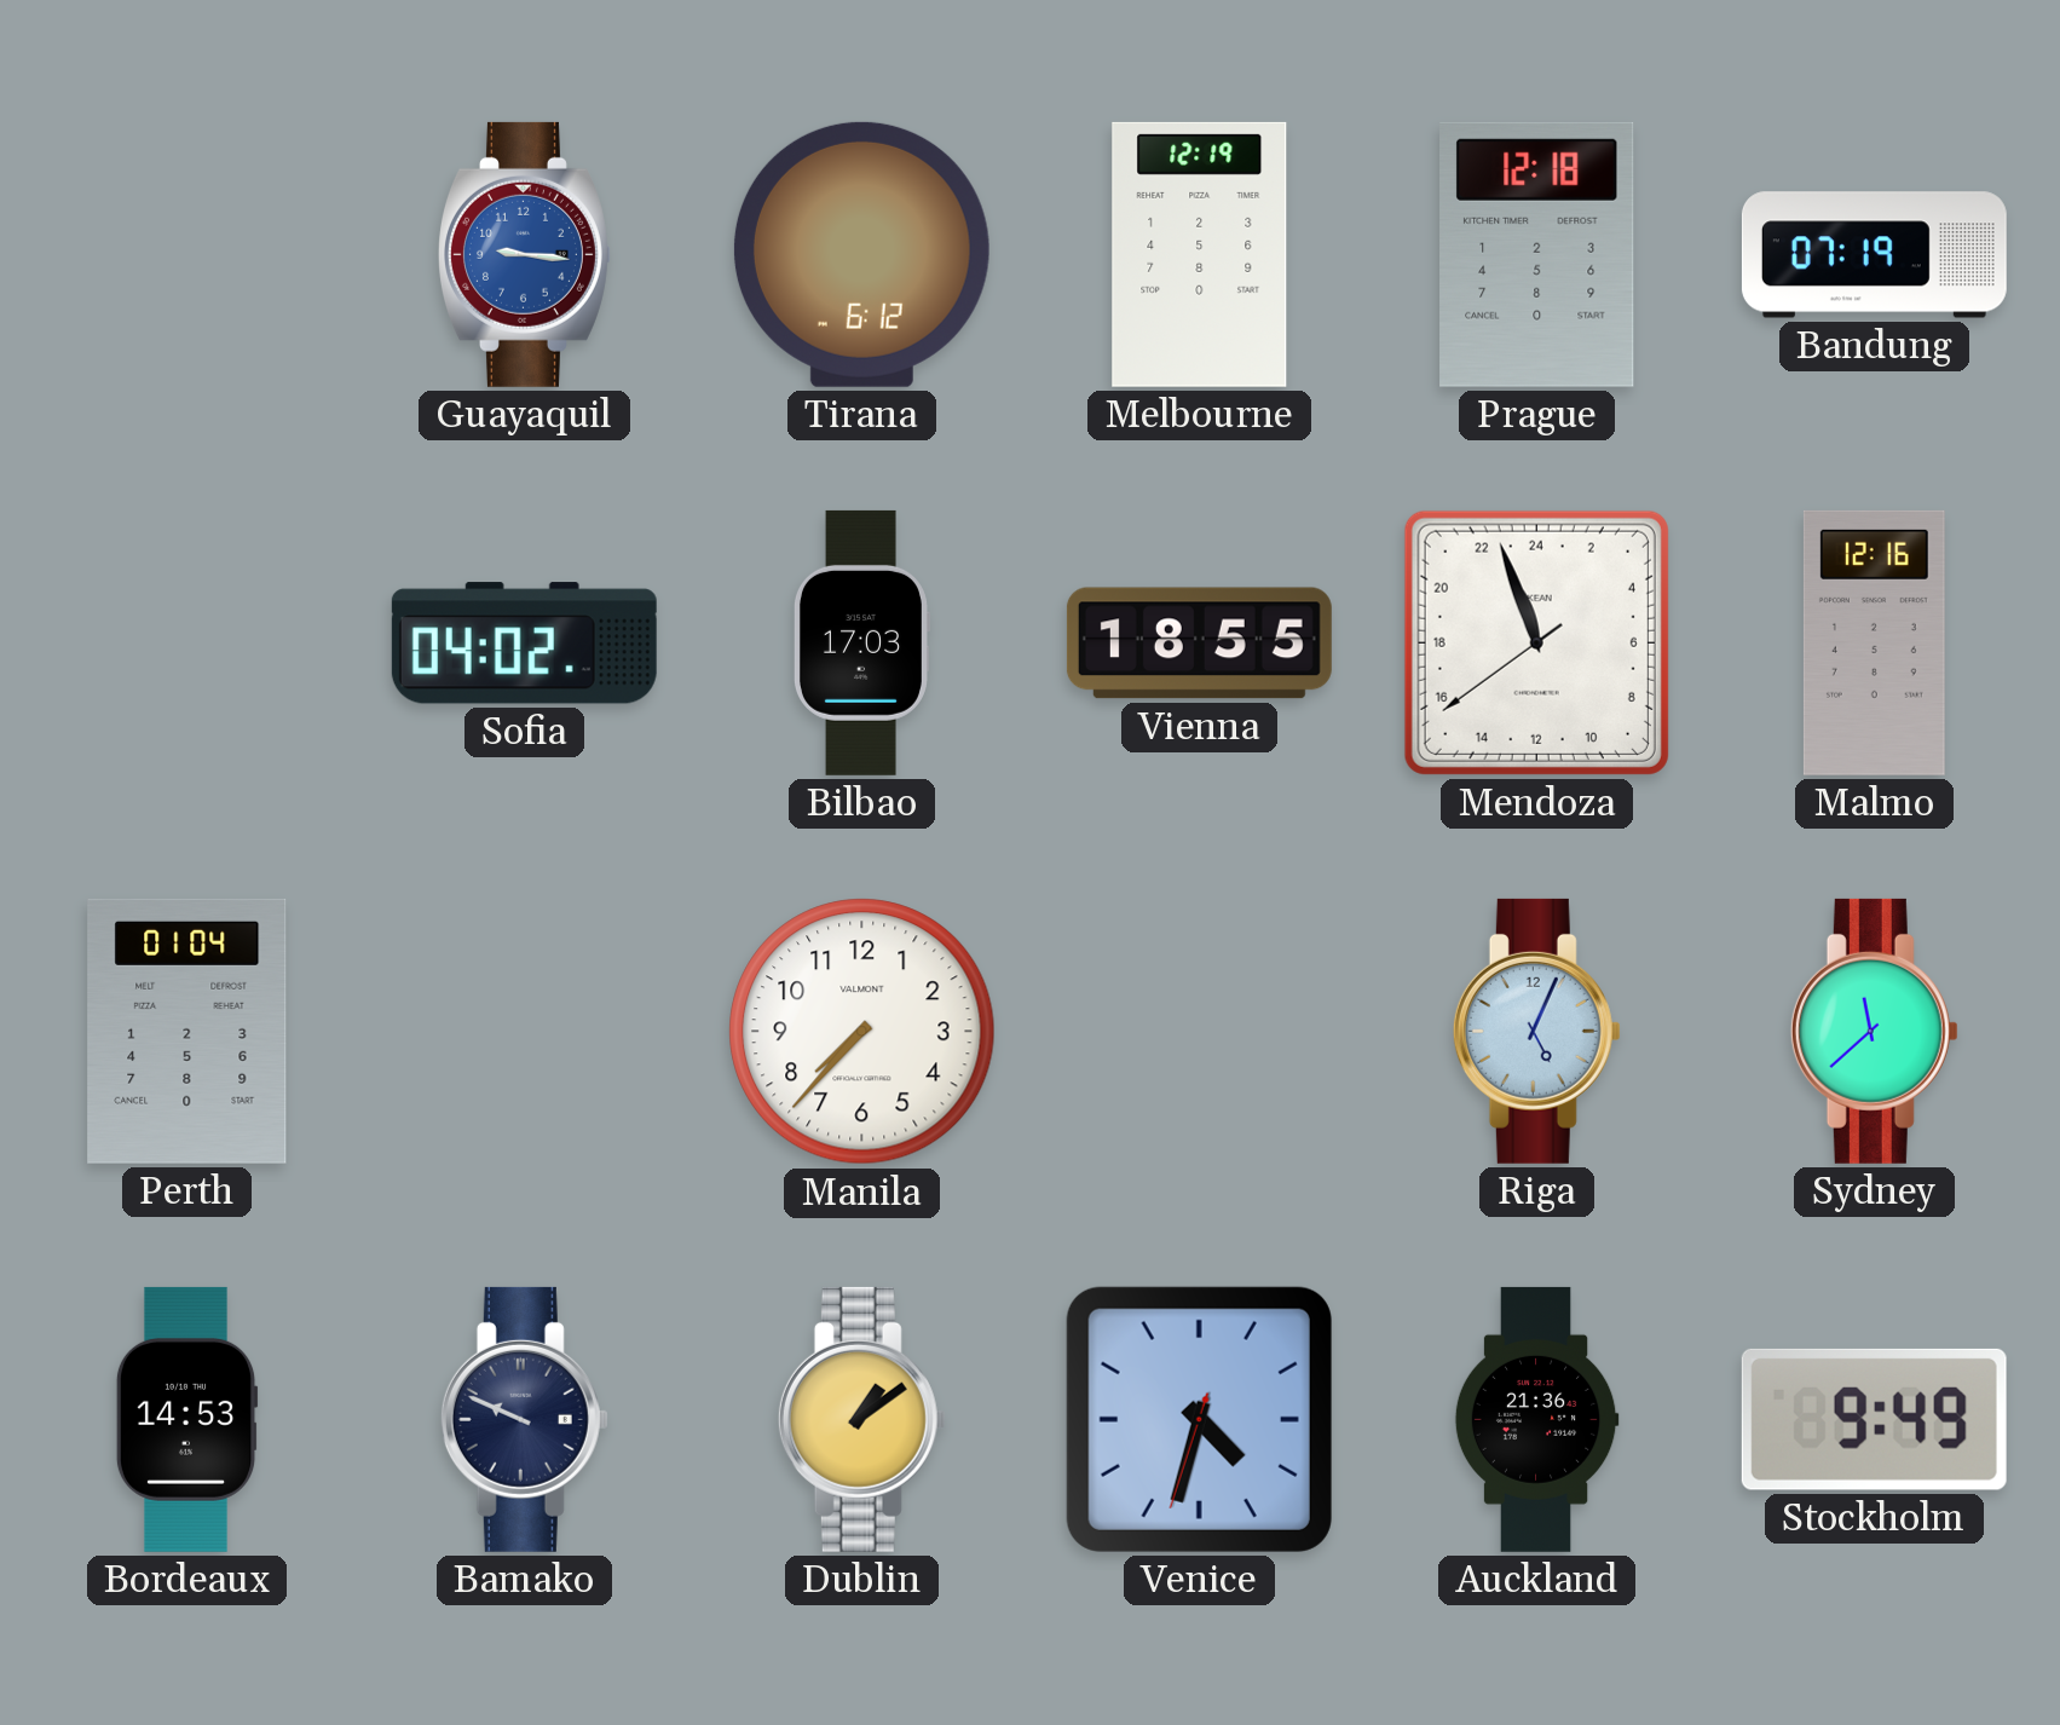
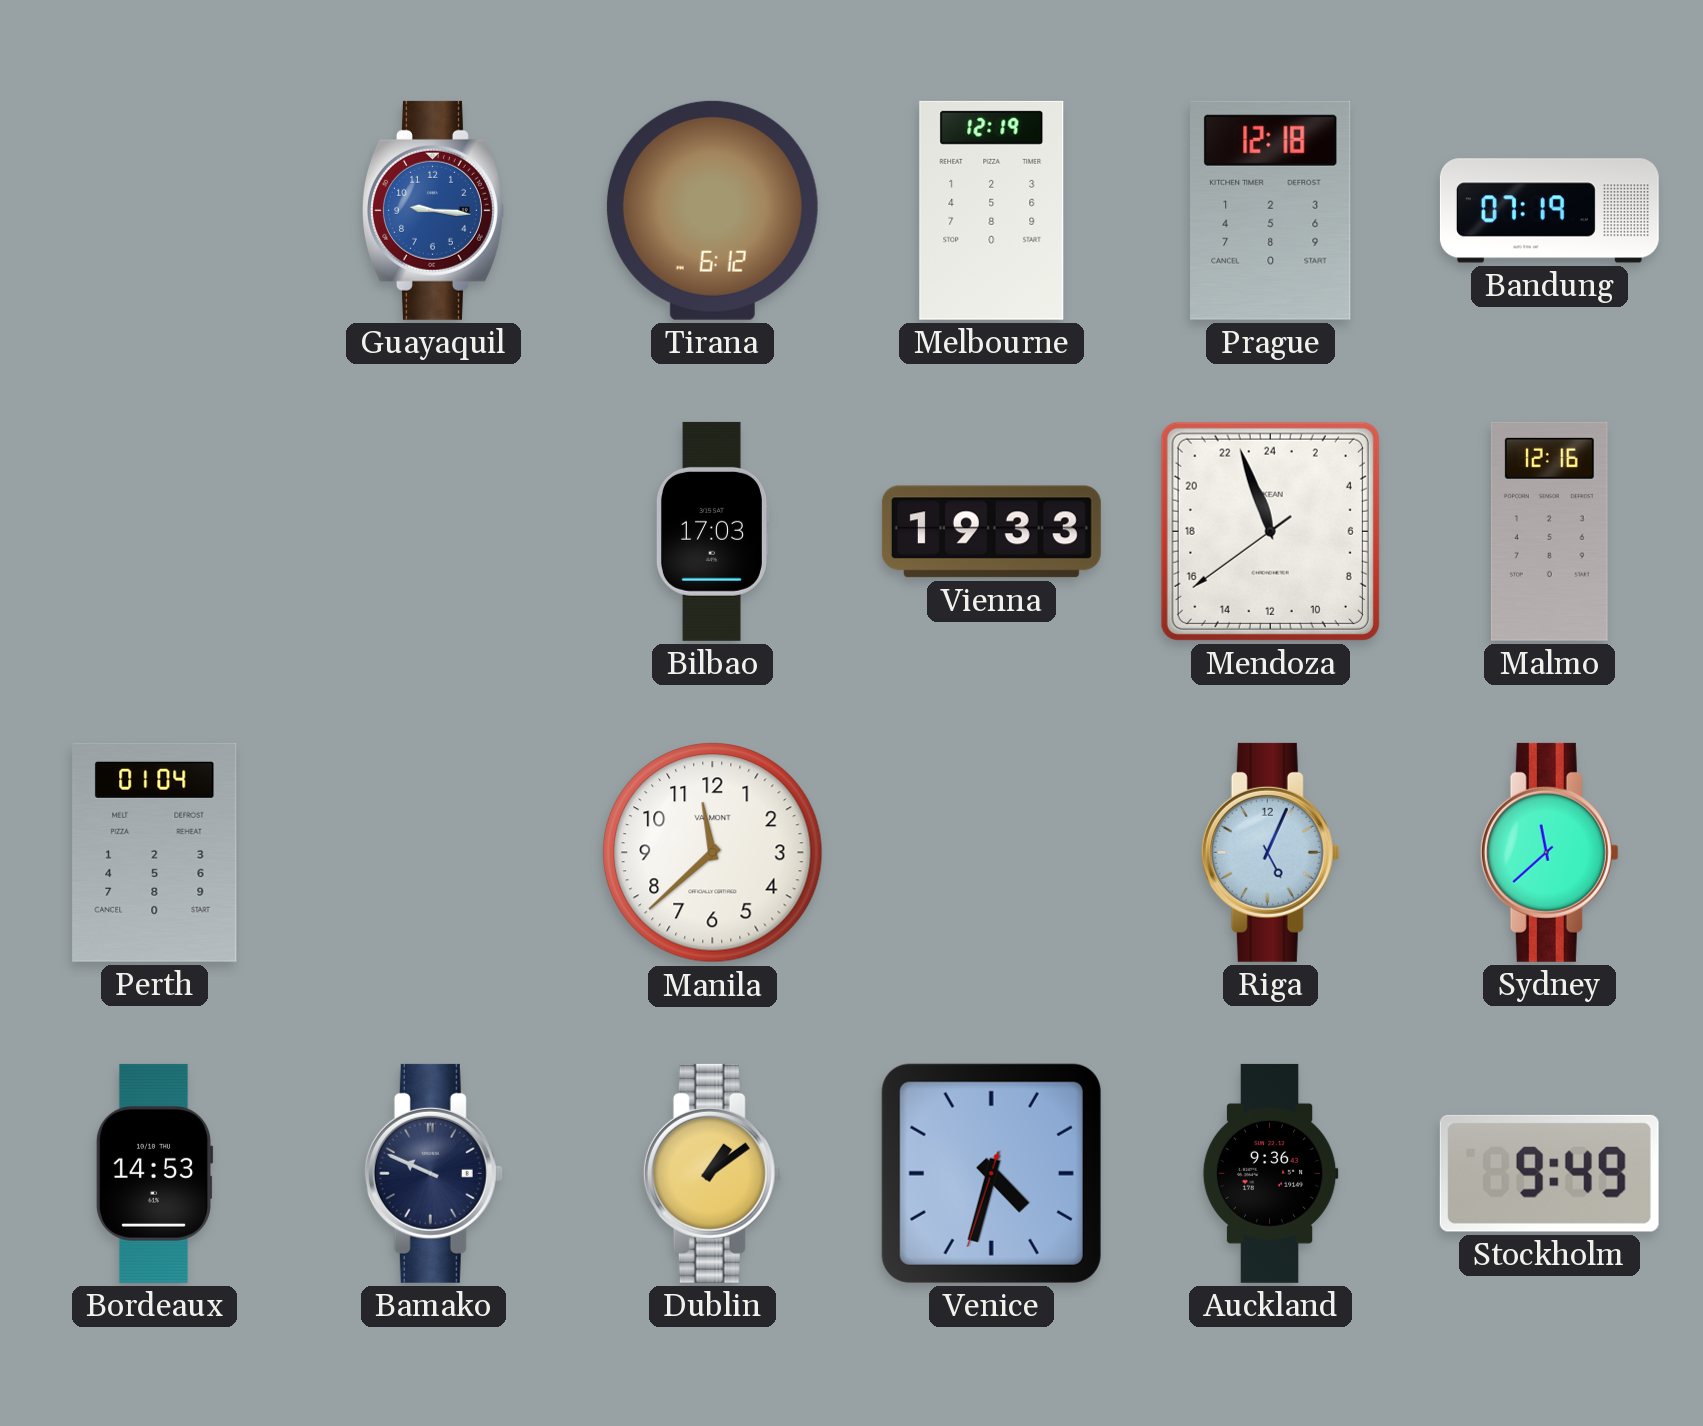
Sofia: 04:02 -> none
Vienna: 18:55 -> 19:33
Manila: 7:37 -> 11:38
Auckland: 21:36 -> 9:36
